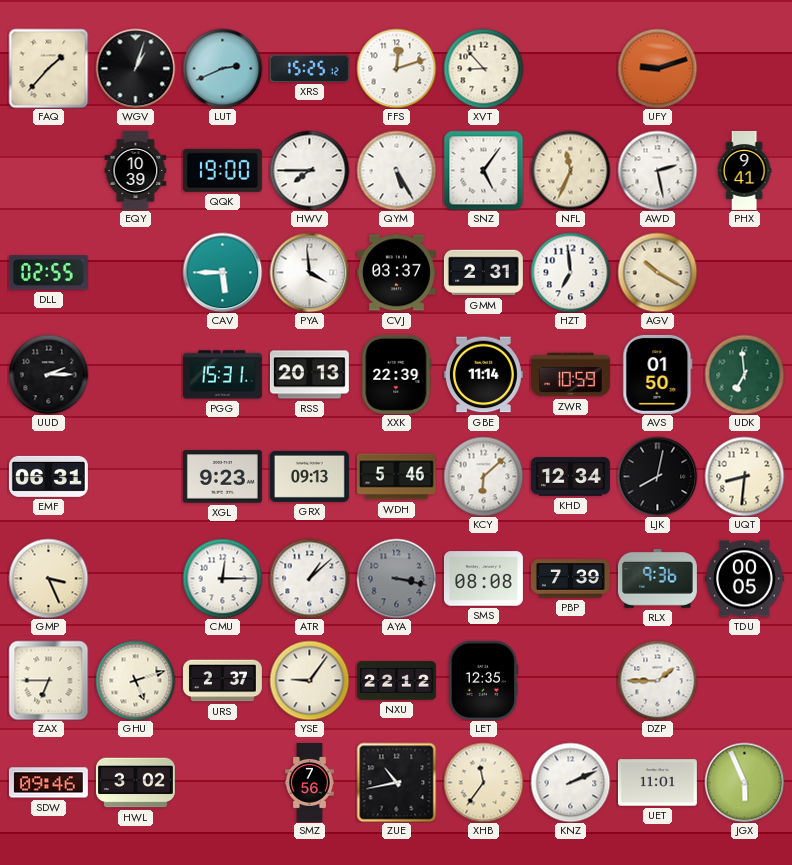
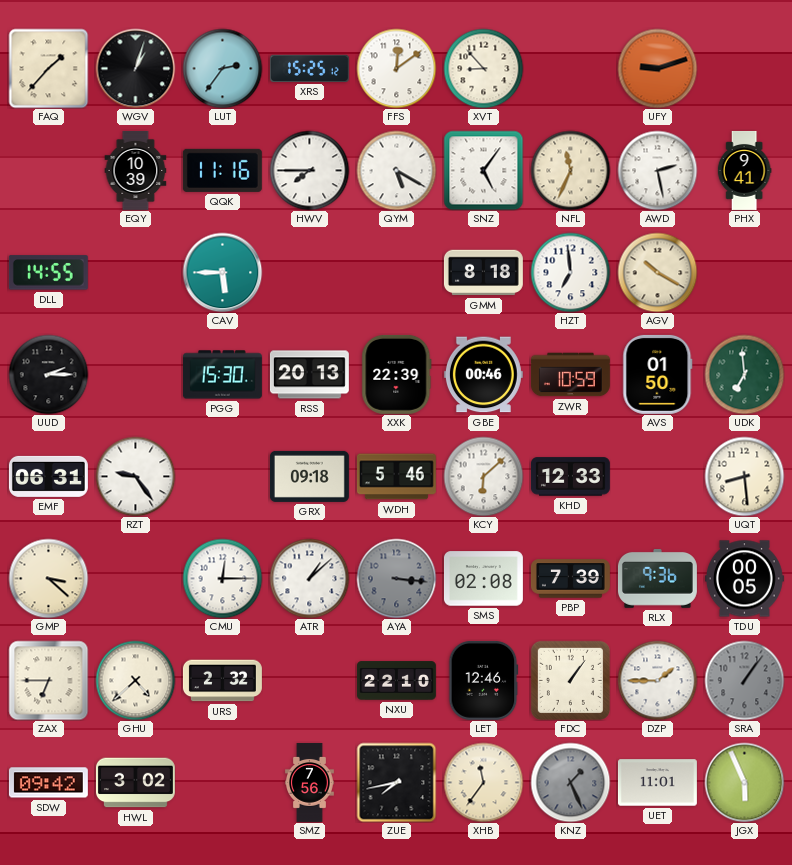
LUT: 2:41 -> 2:36
FFS: 12:12 -> 12:09
QQK: 19:00 -> 11:16
QYM: 5:25 -> 5:20
DLL: 02:55 -> 14:55
PYA: 3:59 -> none
CVJ: 03:37 -> none
GMM: 2:31 -> 8:18
PGG: 15:31 -> 15:30
GBE: 11:14 -> 00:46
RZT: none -> 9:24
XGL: 9:23 -> none
GRX: 09:13 -> 09:18
KHD: 12:34 -> 12:33
LJK: 8:02 -> none
UQT: 8:31 -> 8:29
GMP: 3:26 -> 3:22
AYA: 3:17 -> 3:16
SMS: 08:08 -> 02:08
GHU: 5:12 -> 4:38
URS: 2:37 -> 2:32
YSE: 9:06 -> none
NXU: 22:12 -> 22:10
LET: 12:35 -> 12:46
FDC: none -> 1:06
SRA: none -> 1:06
SDW: 09:46 -> 09:42
ZUE: 10:43 -> 7:43
KNZ: 2:11 -> 1:26
KNZ dial: white -> grey
